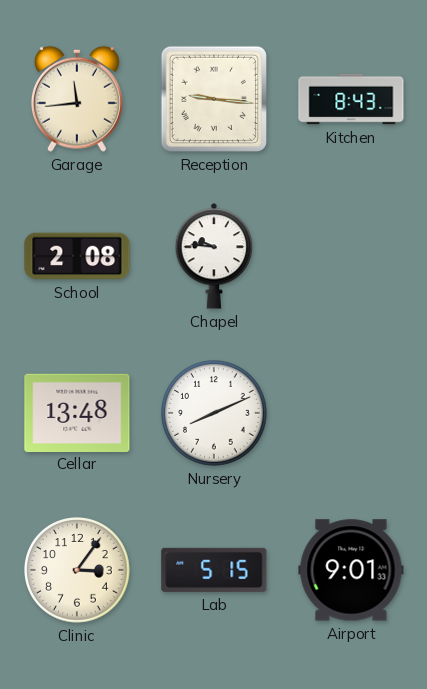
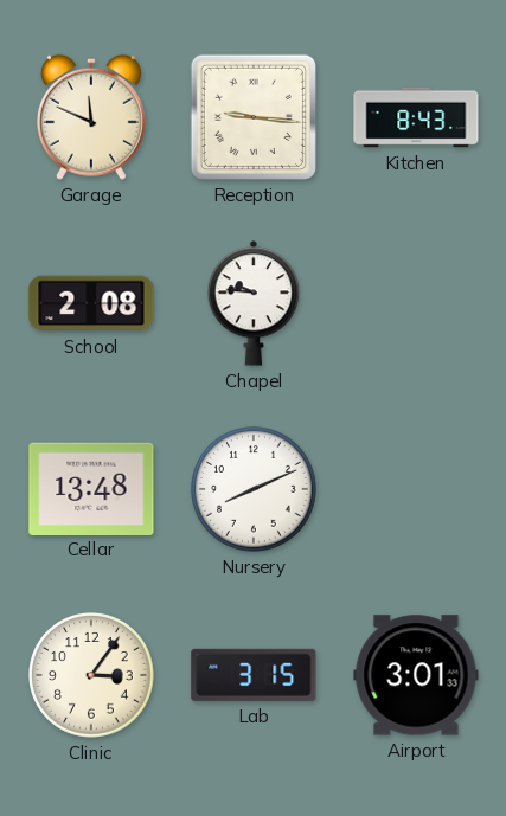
Garage: 11:44 -> 11:49
Lab: 5:15 -> 3:15
Airport: 9:01 -> 3:01
